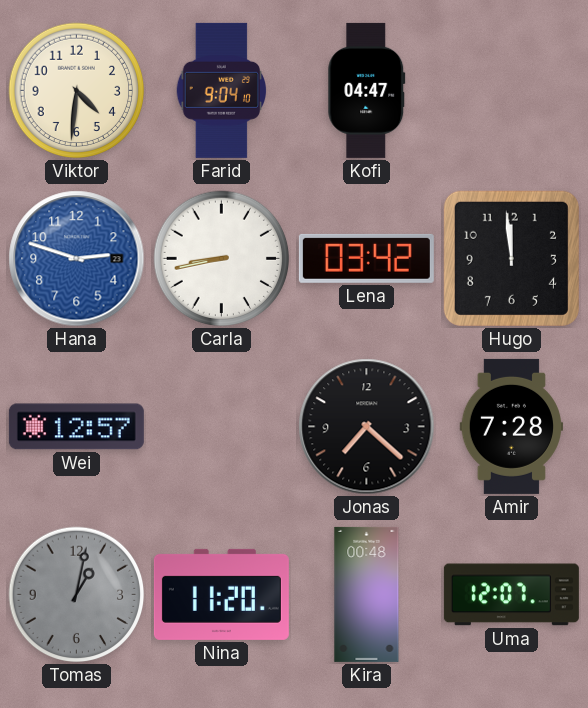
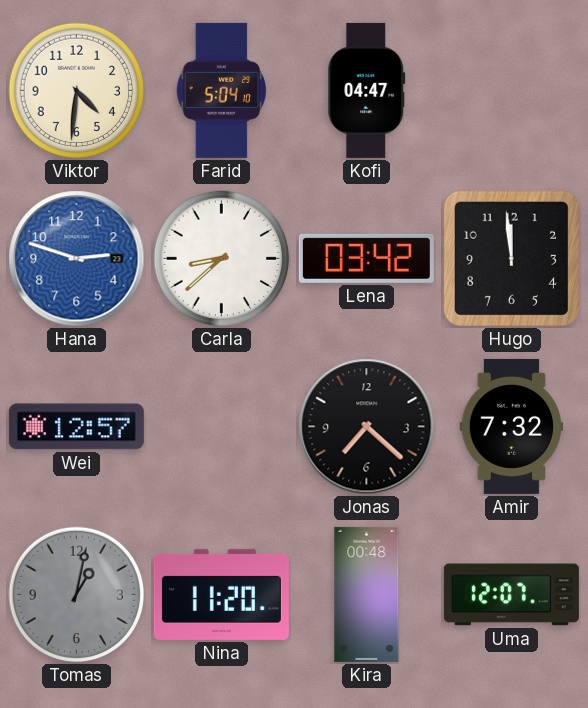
Farid: 9:04 -> 5:04
Carla: 8:43 -> 8:38
Amir: 7:28 -> 7:32
